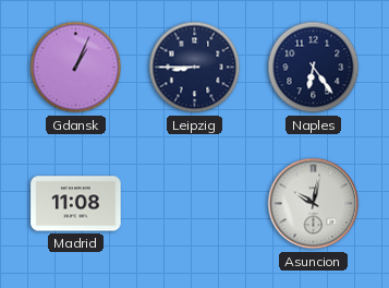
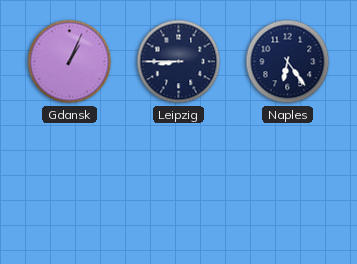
Madrid: 11:08 -> none
Asuncion: 10:02 -> none
